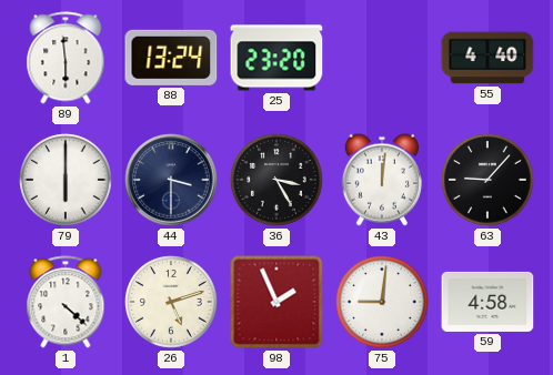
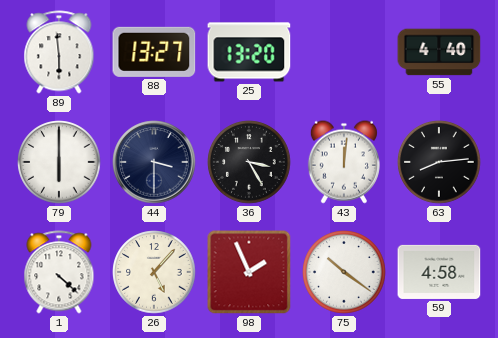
88: 13:24 -> 13:27
25: 23:20 -> 13:20
63: 9:07 -> 8:14
26: 5:12 -> 5:07
75: 9:01 -> 10:21
